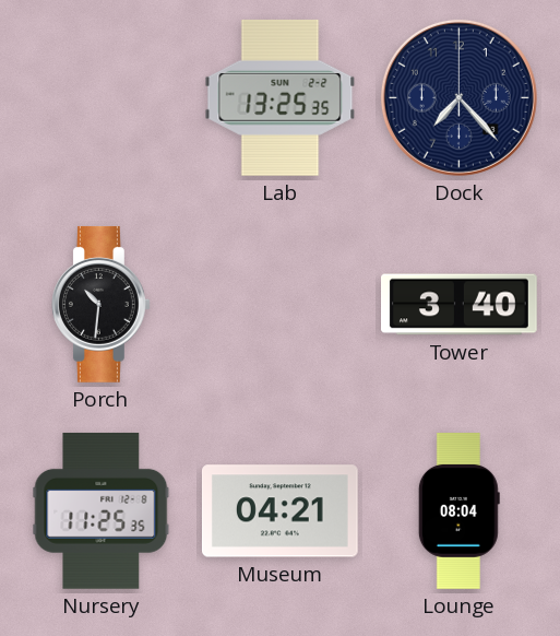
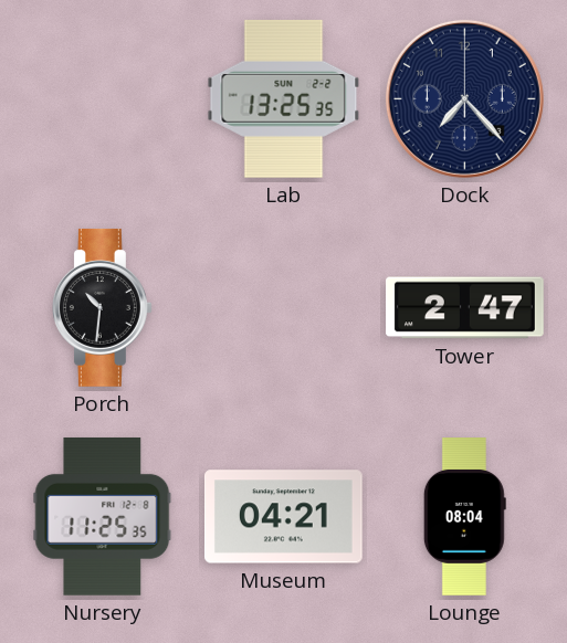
Tower: 3:40 -> 2:47
